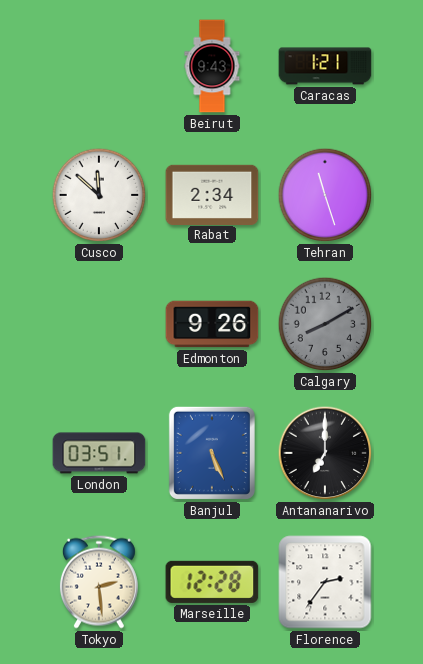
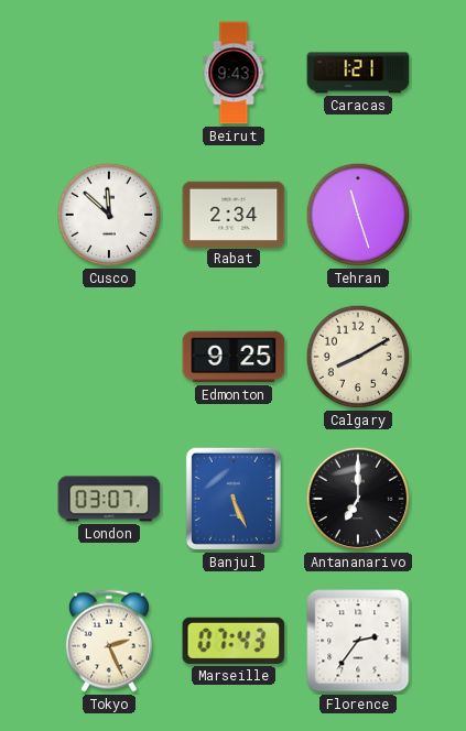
Edmonton: 9:26 -> 9:25
Calgary dial: grey -> cream
London: 03:51 -> 03:07
Tokyo: 2:29 -> 2:26
Marseille: 12:28 -> 07:43
